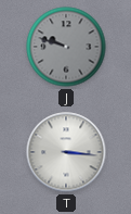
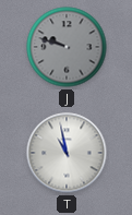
T: 3:16 -> 10:58
